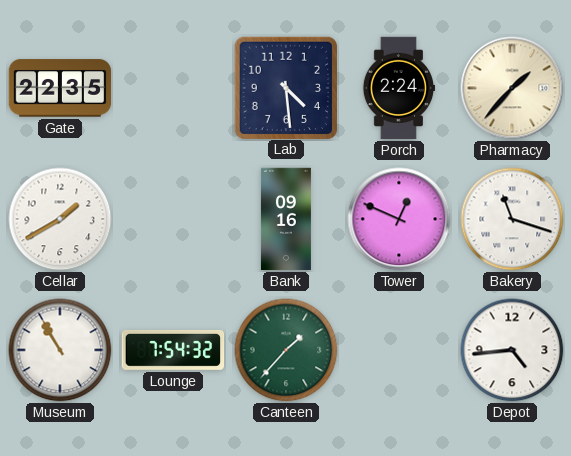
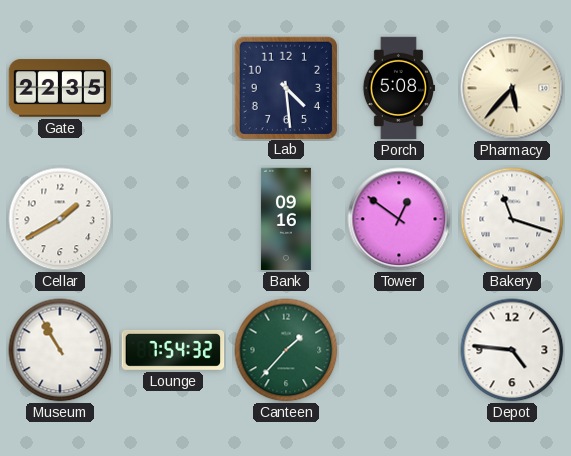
Porch: 2:24 -> 5:08
Pharmacy: 1:37 -> 5:37
Tower: 12:49 -> 12:51
Depot: 4:44 -> 4:46
